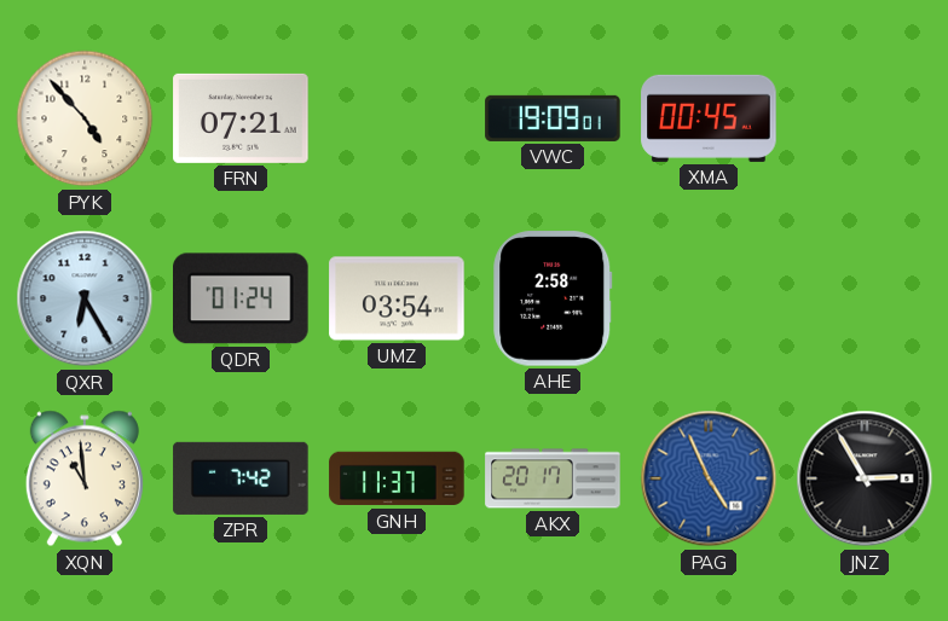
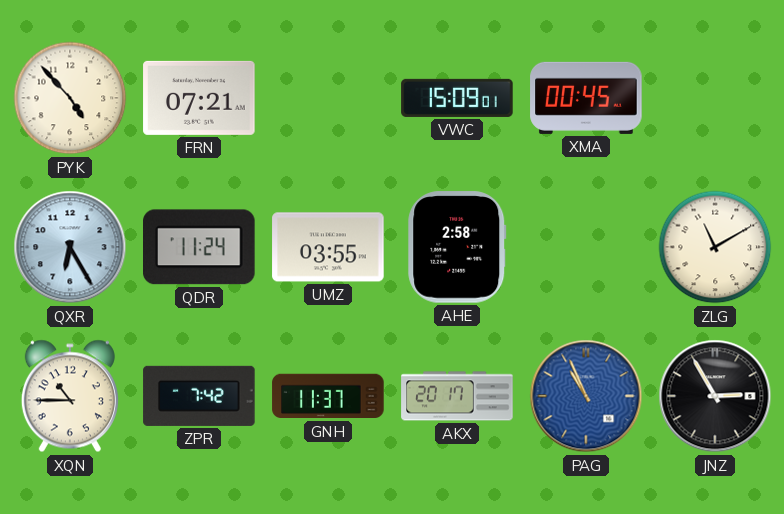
VWC: 19:09 -> 15:09
QDR: 01:24 -> 11:24
UMZ: 03:54 -> 03:55
ZLG: none -> 11:10
XQN: 10:59 -> 10:45
PAG: 4:56 -> 10:56
